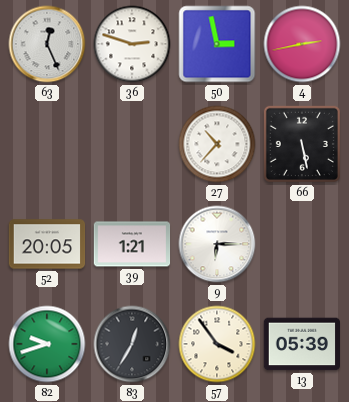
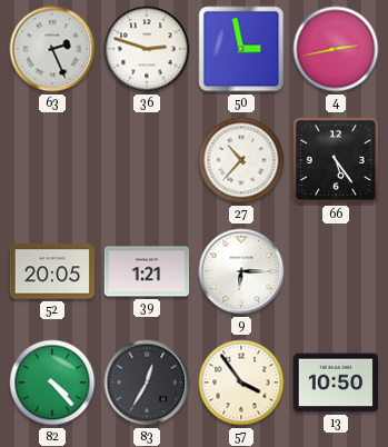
63: 12:26 -> 2:26
66: 5:28 -> 5:24
82: 9:42 -> 4:23
13: 05:39 -> 10:50
